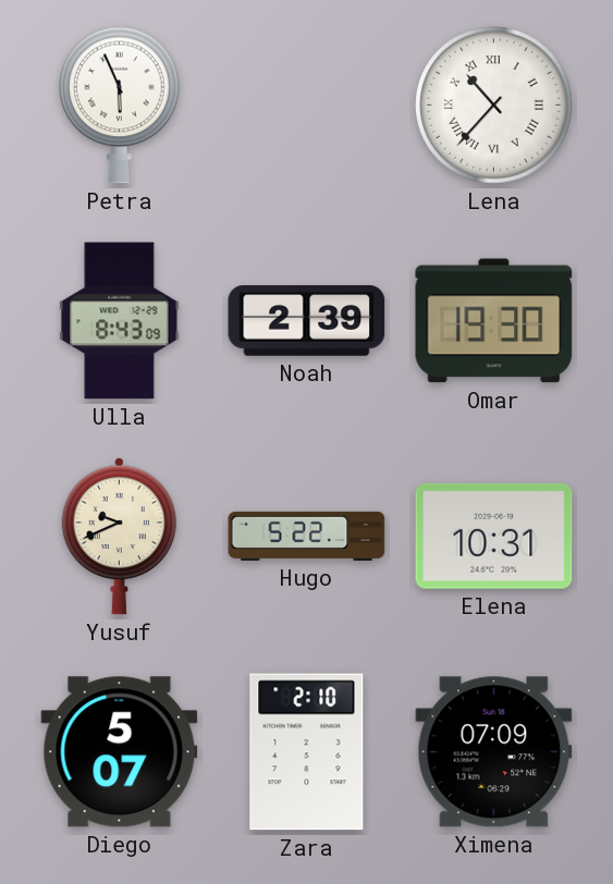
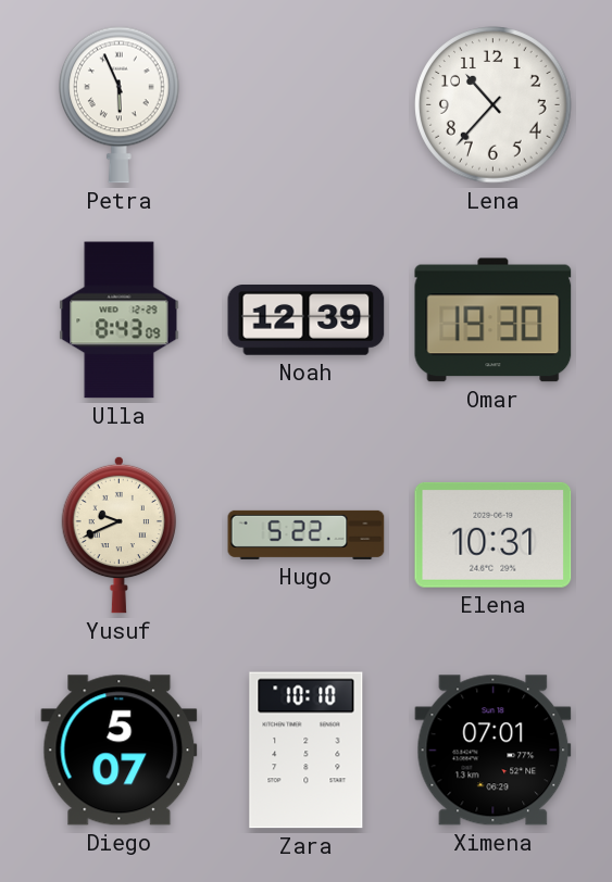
Lena numerals: Roman -> Arabic
Noah: 2:39 -> 12:39
Zara: 2:10 -> 10:10
Ximena: 07:09 -> 07:01
